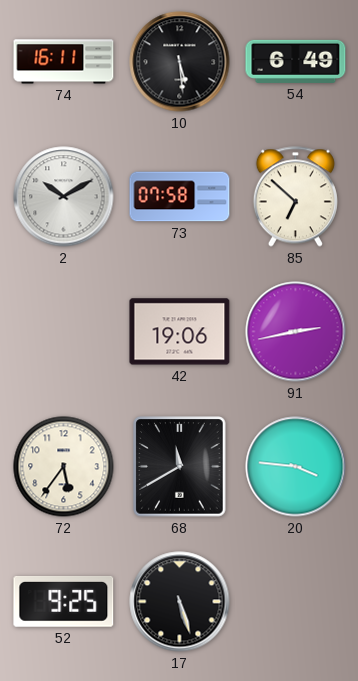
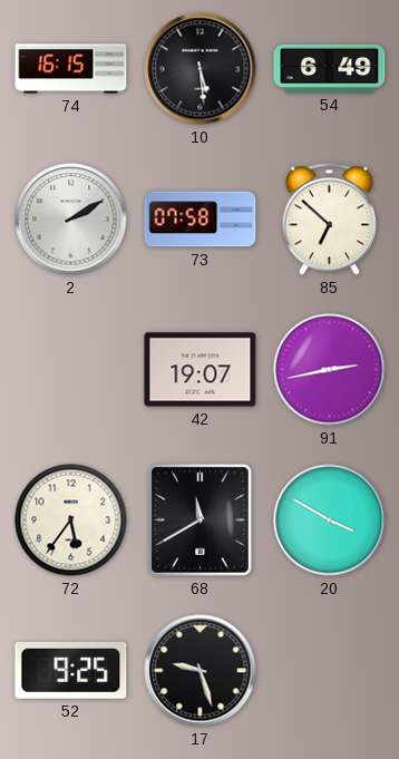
74: 16:11 -> 16:15
2: 10:10 -> 2:10
42: 19:06 -> 19:07
20: 3:46 -> 3:50
17: 5:27 -> 9:27
